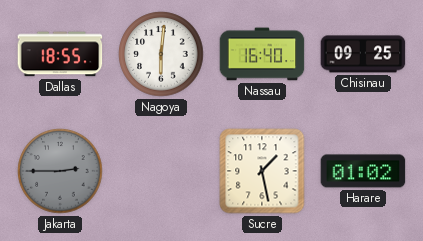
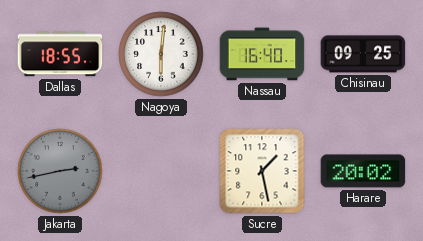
Jakarta: 2:45 -> 2:43
Harare: 01:02 -> 20:02
